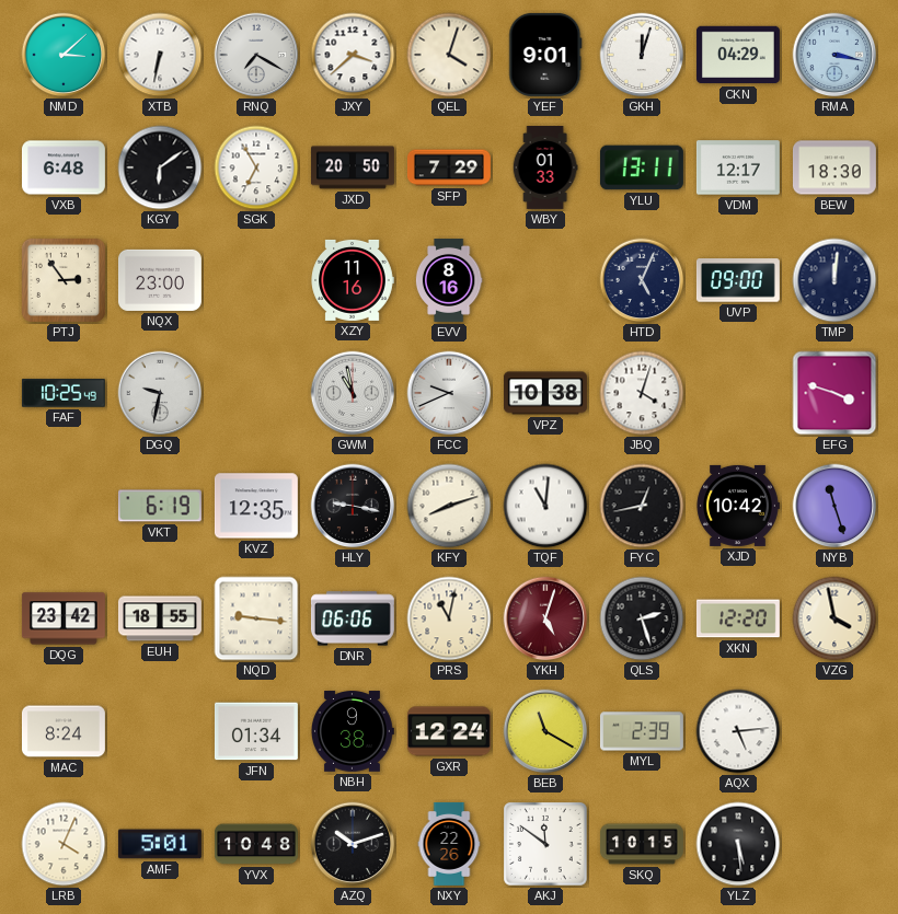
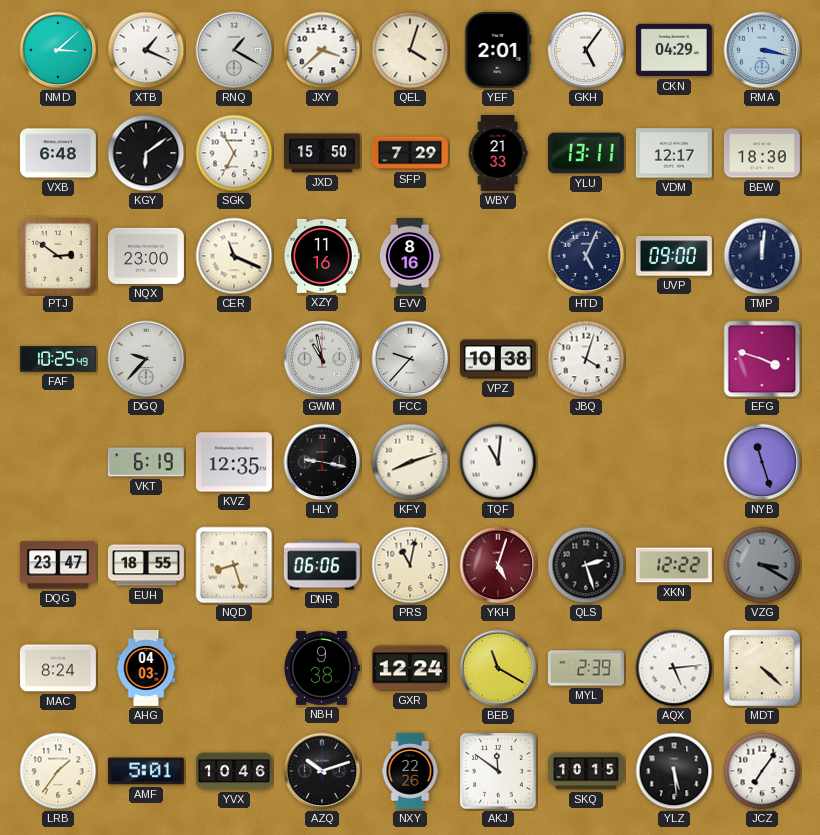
XTB: 6:32 -> 1:19
RNQ: 7:20 -> 1:20
YEF: 9:01 -> 2:01
GKH: 12:03 -> 5:06
JXD: 20:50 -> 15:50
WBY: 01:33 -> 21:33
PTJ: 2:54 -> 2:51
CER: none -> 11:19
DGQ: 9:32 -> 9:37
FCC: 9:41 -> 9:37
FYC: 12:43 -> none
XJD: 10:42 -> none
DQG: 23:42 -> 23:47
NQD: 9:16 -> 8:27
XKN: 12:20 -> 12:22
VZG: 3:58 -> 3:20
VZG dial: cream -> grey
AHG: none -> 04:03
JFN: 01:34 -> none
MDT: none -> 4:22
LRB: 4:04 -> 1:36
YVX: 10:48 -> 10:46
JCZ: none -> 7:06
